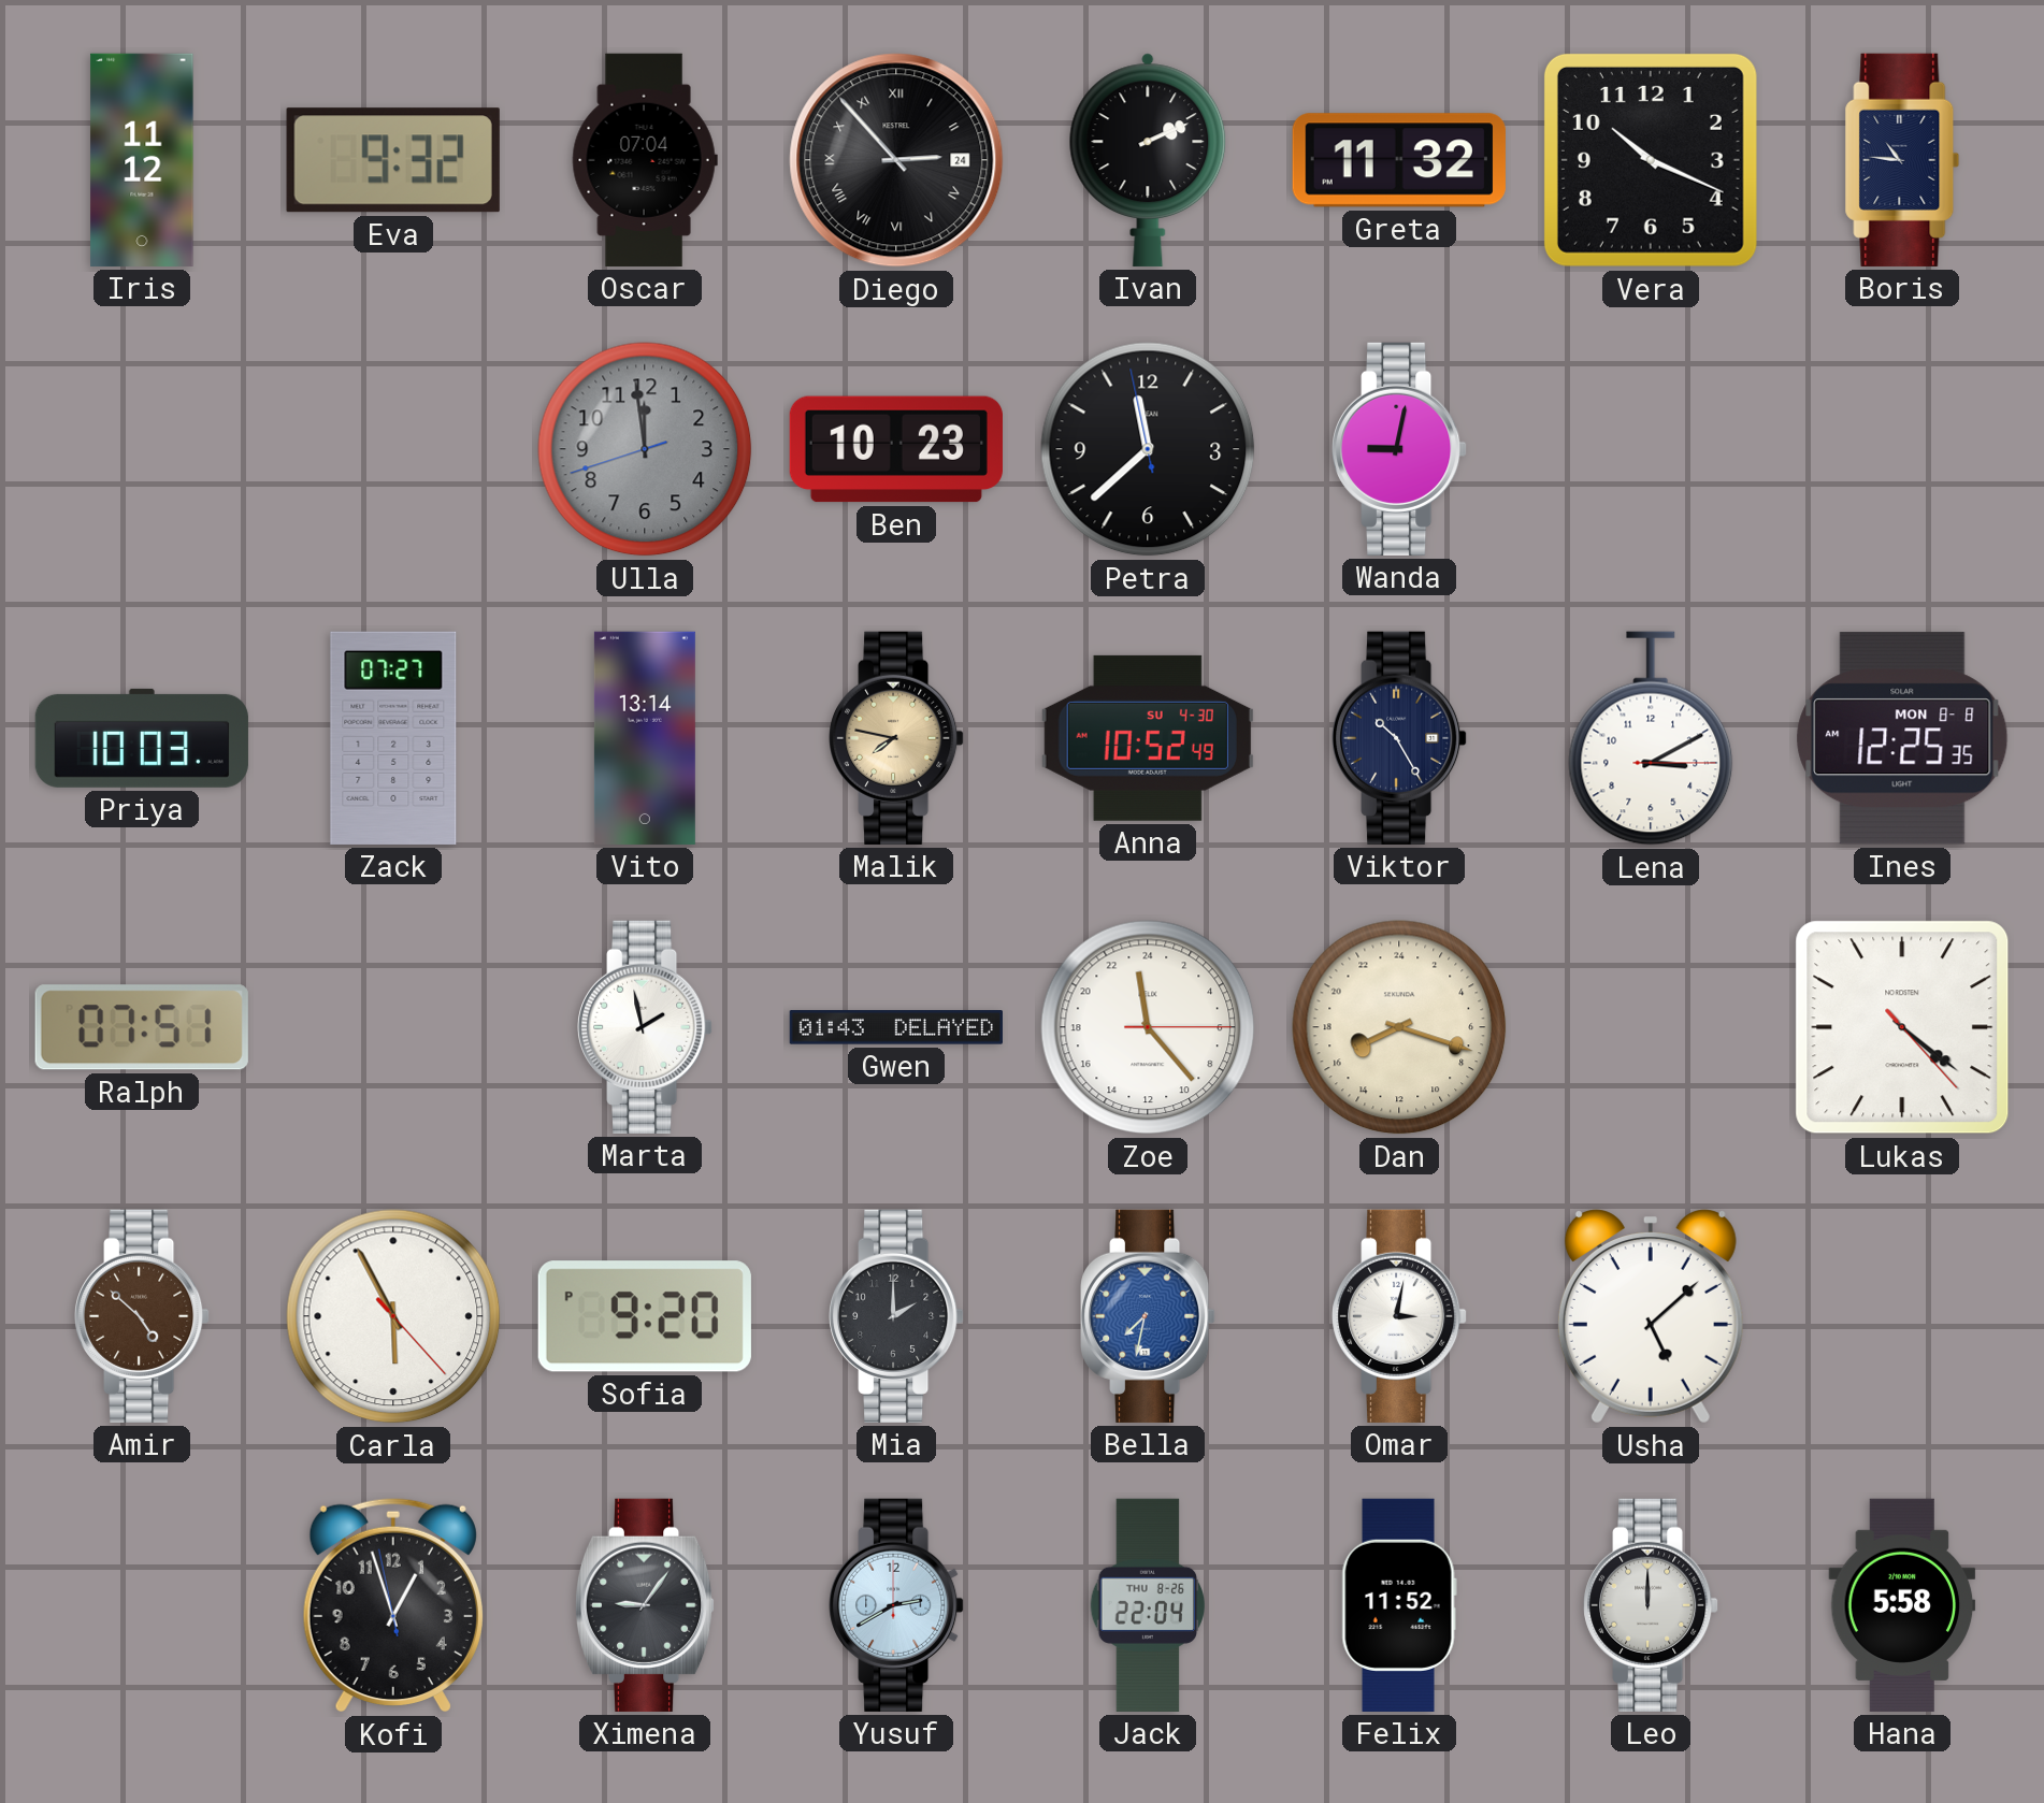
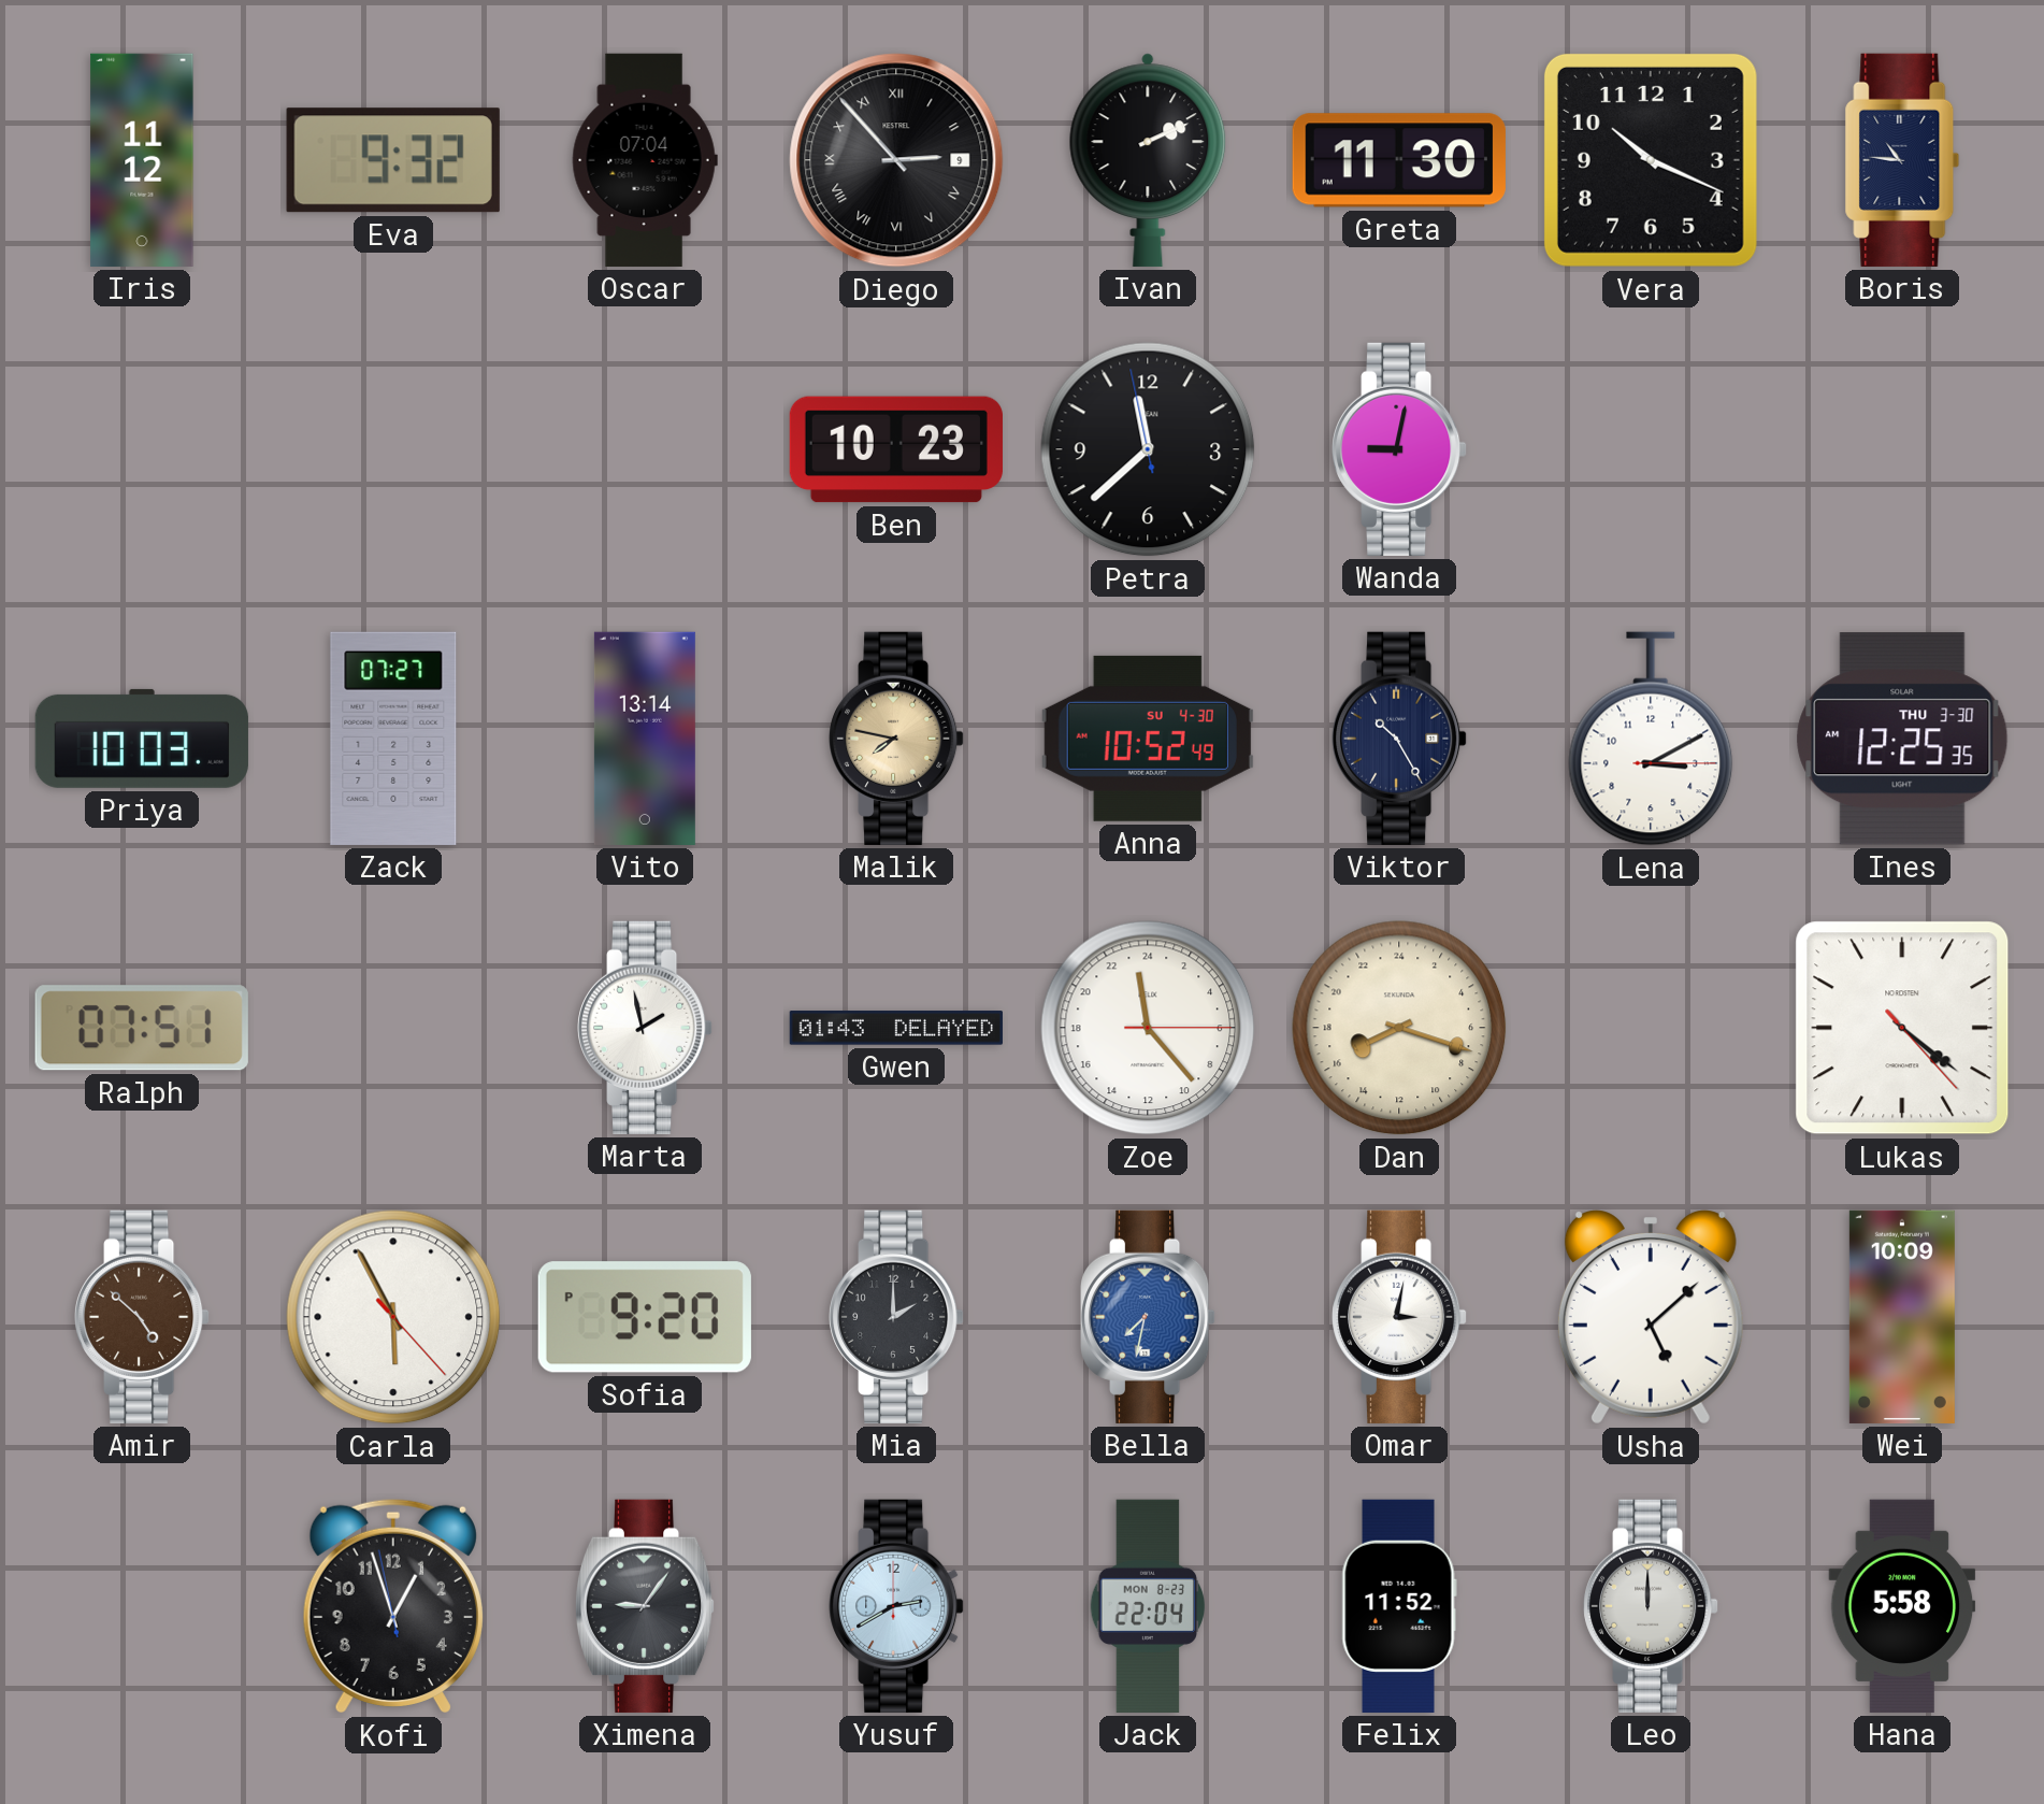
Diego date: 24 -> 9
Greta: 11:32 -> 11:30
Ulla: 11:58 -> none
Ines date: MON 8-8 -> THU 3-30
Wei: none -> 10:09
Jack date: THU 8-26 -> MON 8-23
